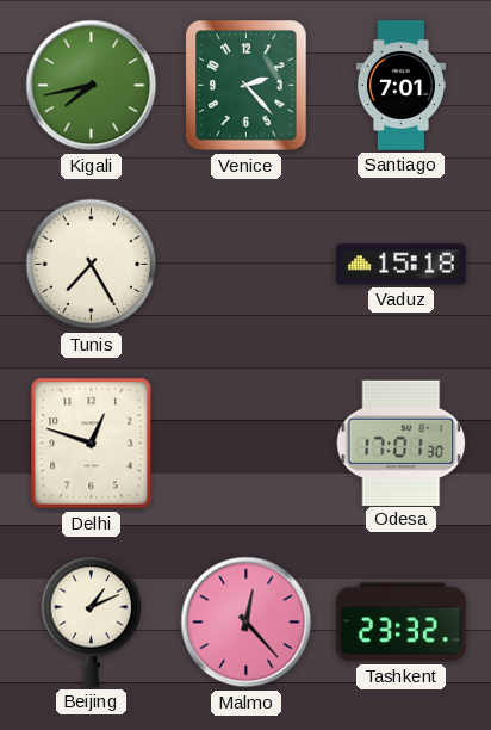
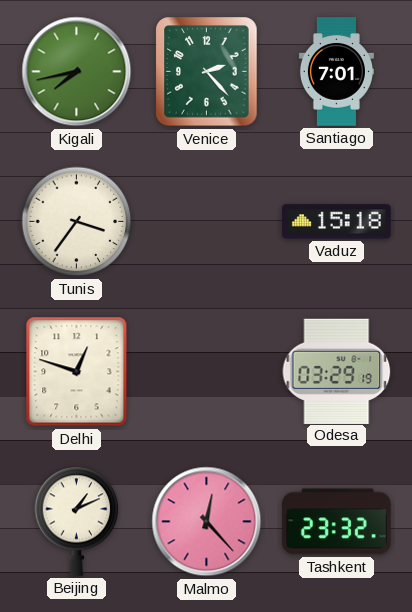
Tunis: 7:25 -> 3:36
Odesa: 17:01 -> 03:29
